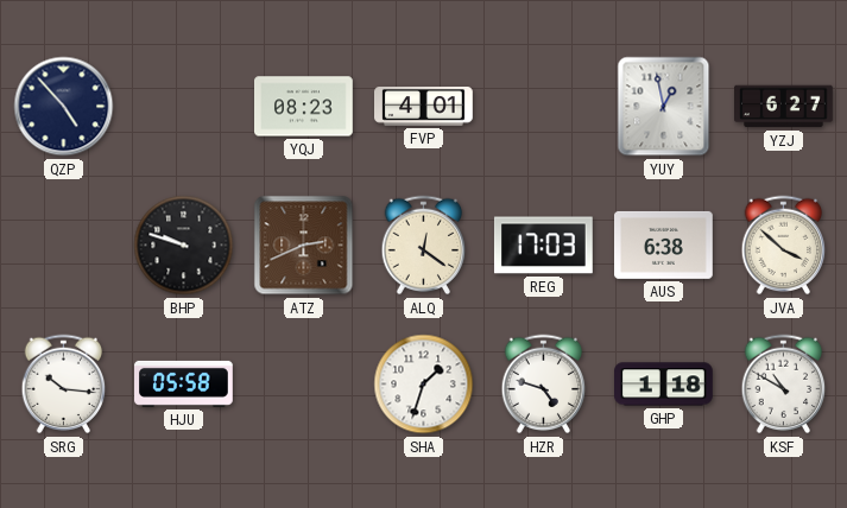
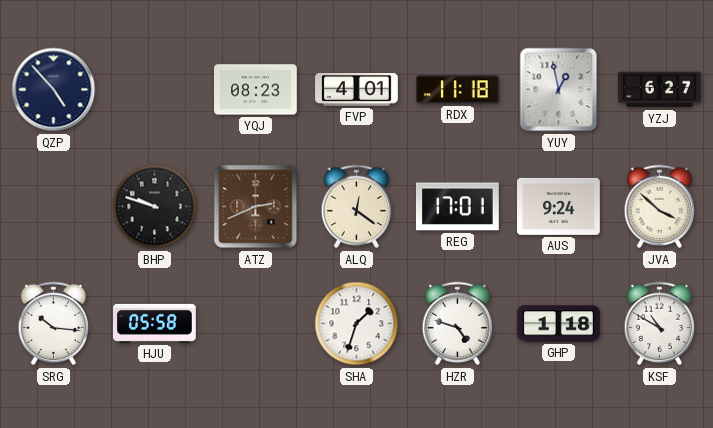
RDX: none -> 11:18
REG: 17:03 -> 17:01
AUS: 6:38 -> 9:24
